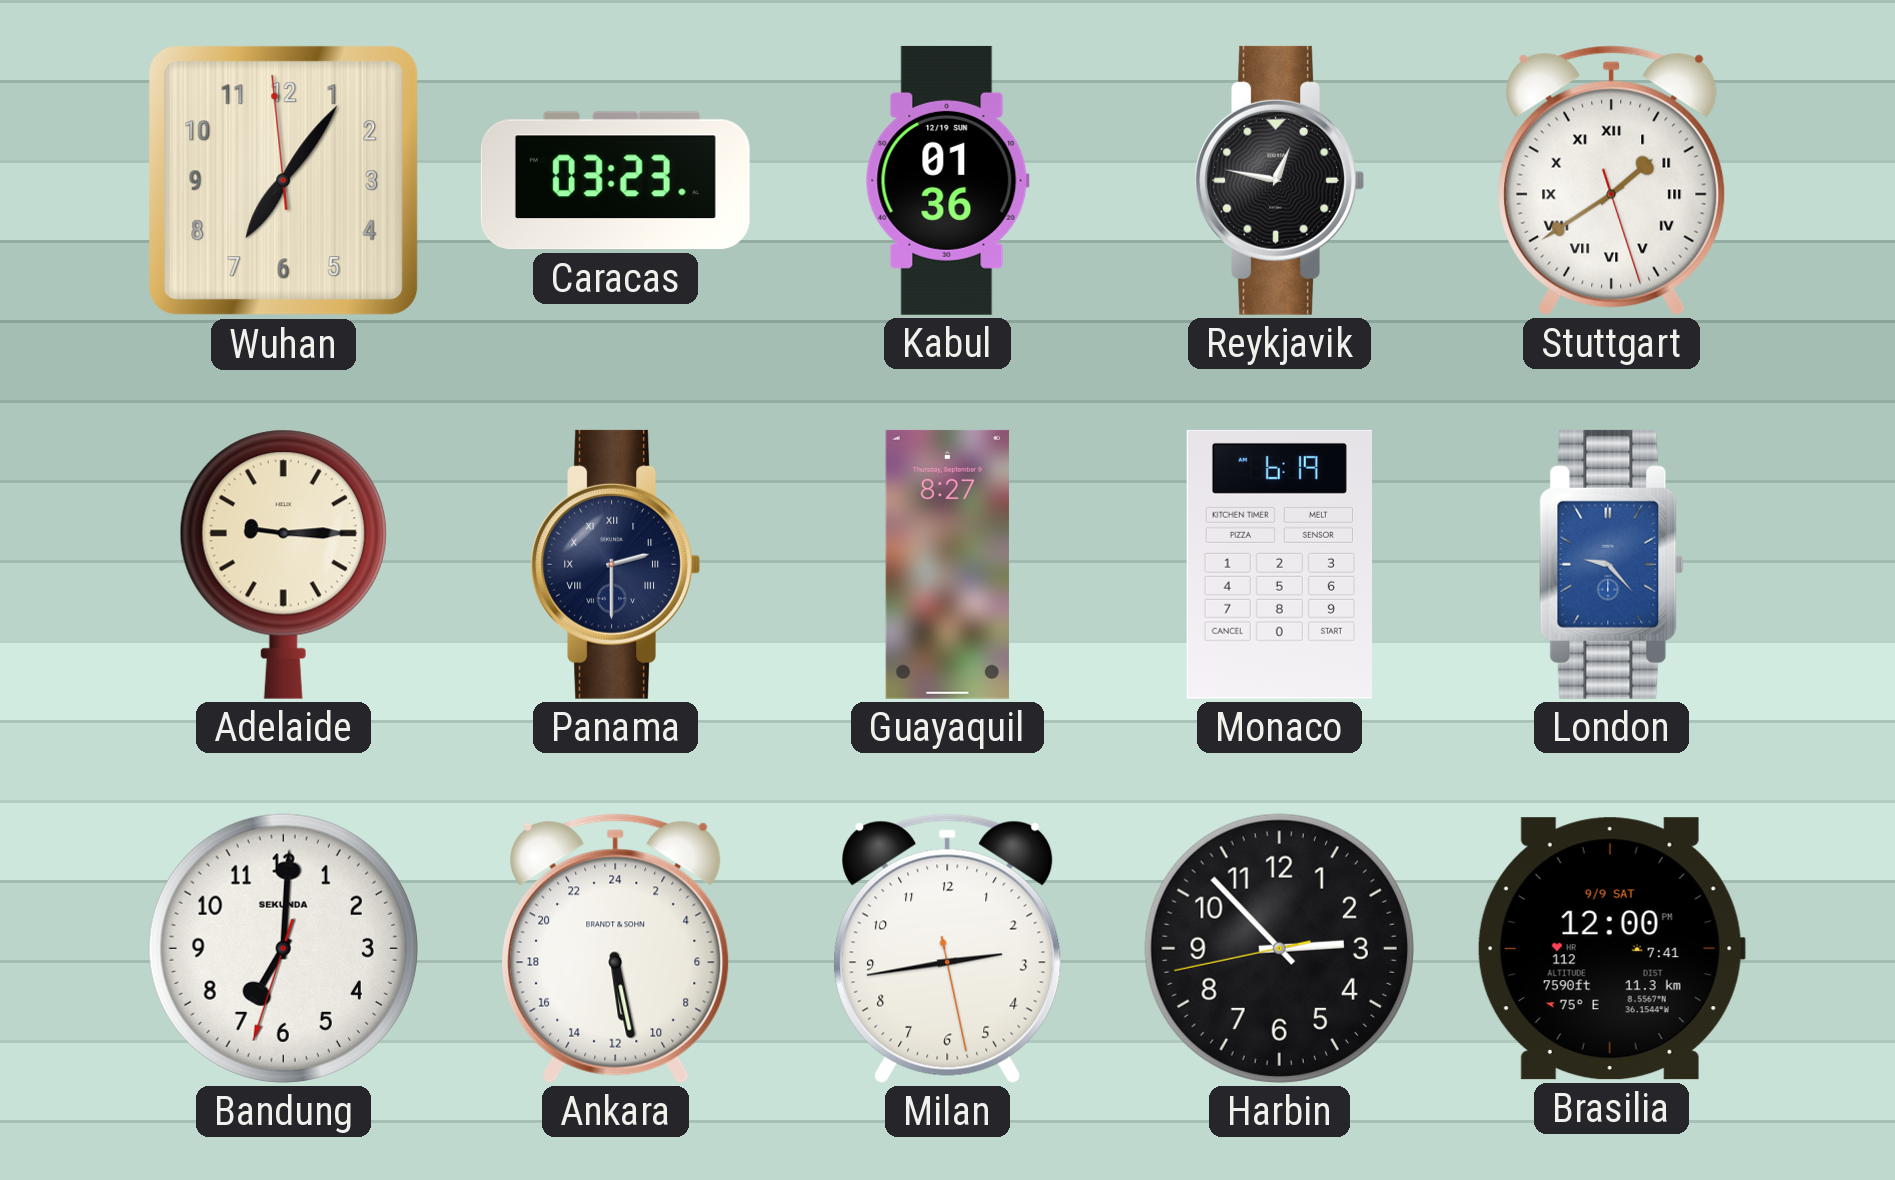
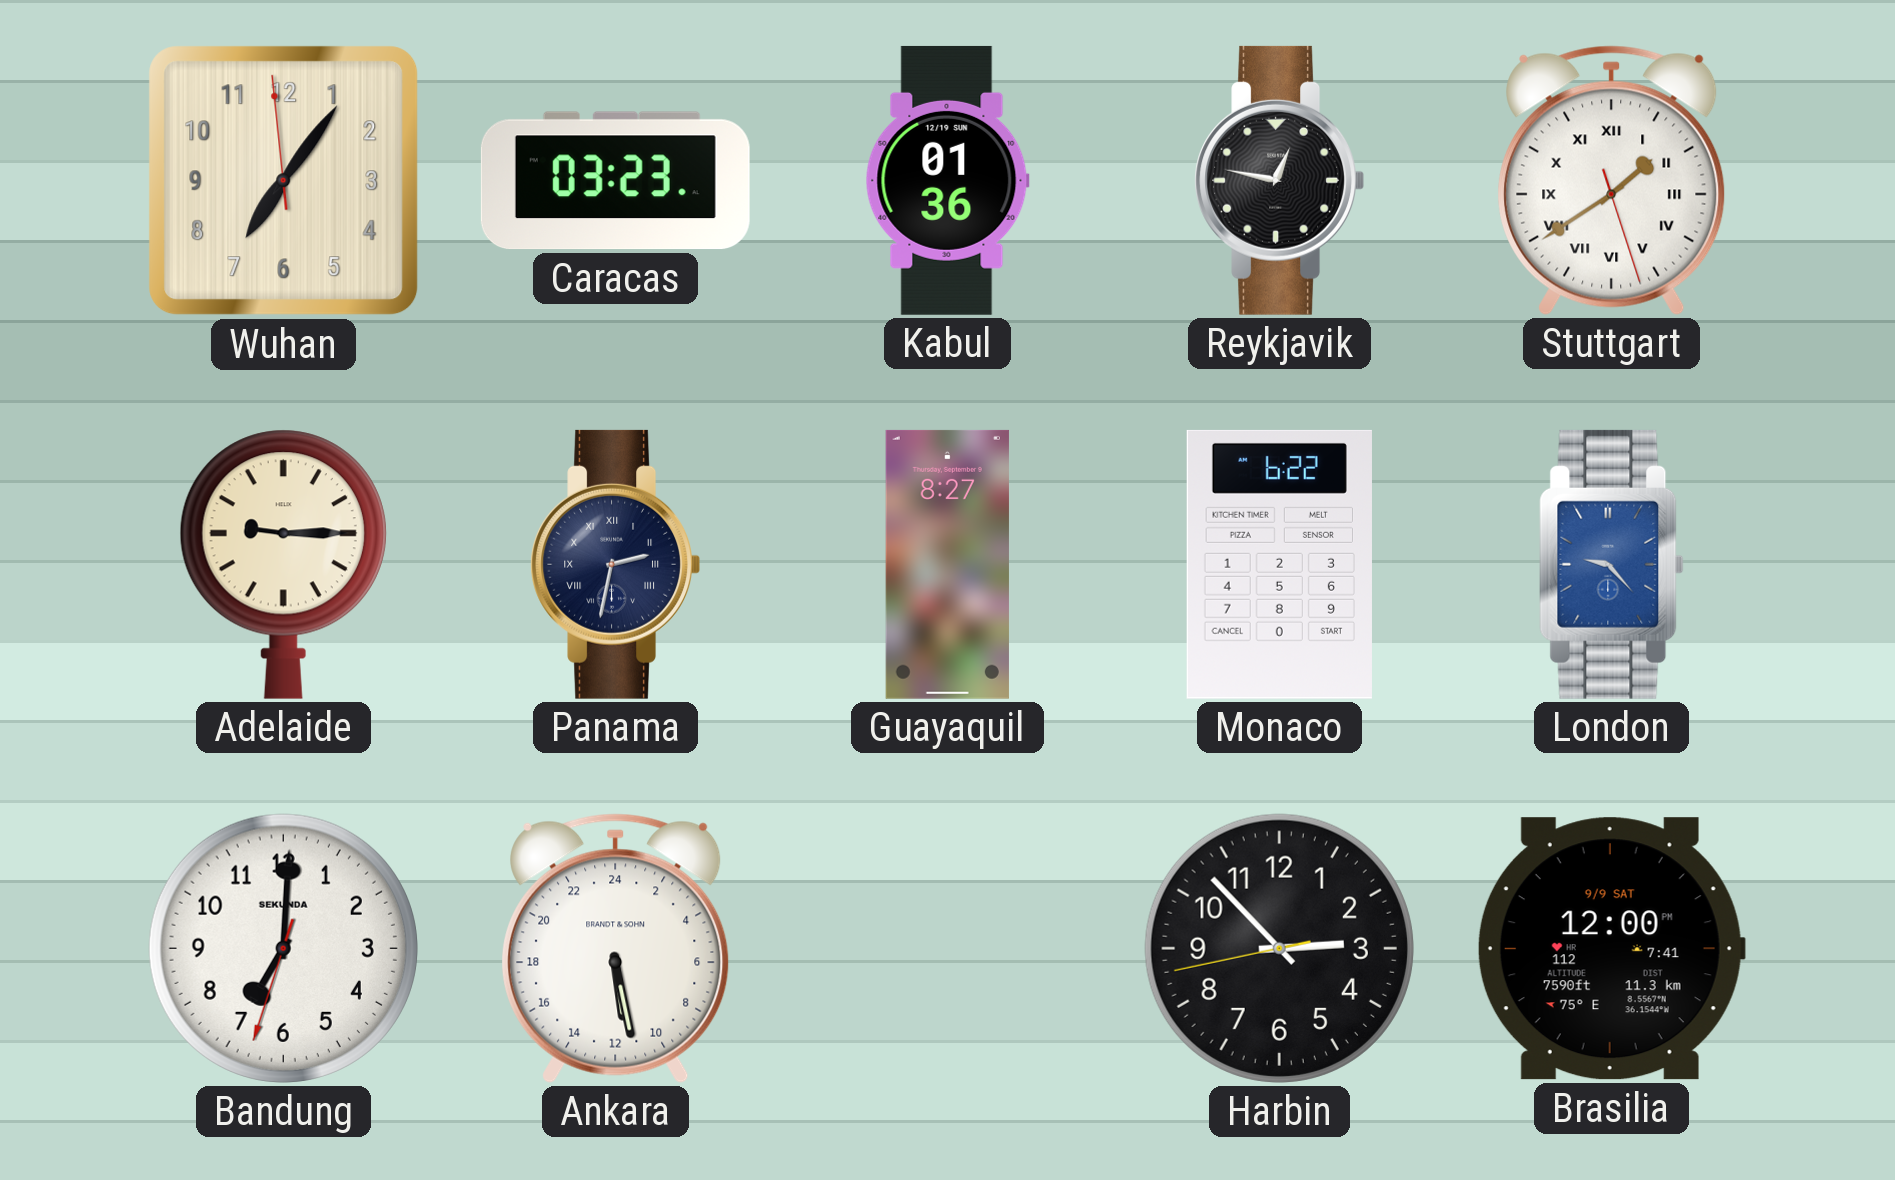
Panama: 2:30 -> 2:32
Monaco: 6:19 -> 6:22
Milan: 2:43 -> none
